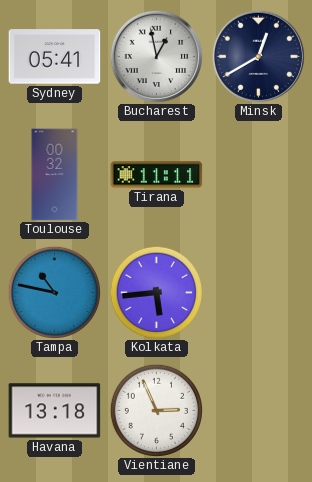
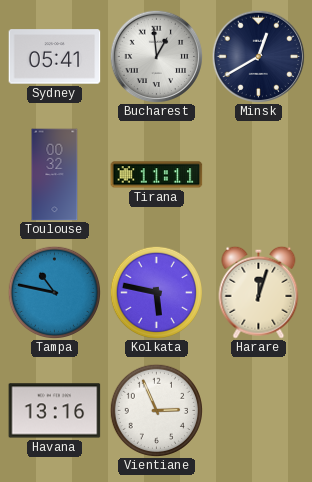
Bucharest: 12:58 -> 12:59
Kolkata: 5:44 -> 5:47
Harare: none -> 12:03
Havana: 13:18 -> 13:16
